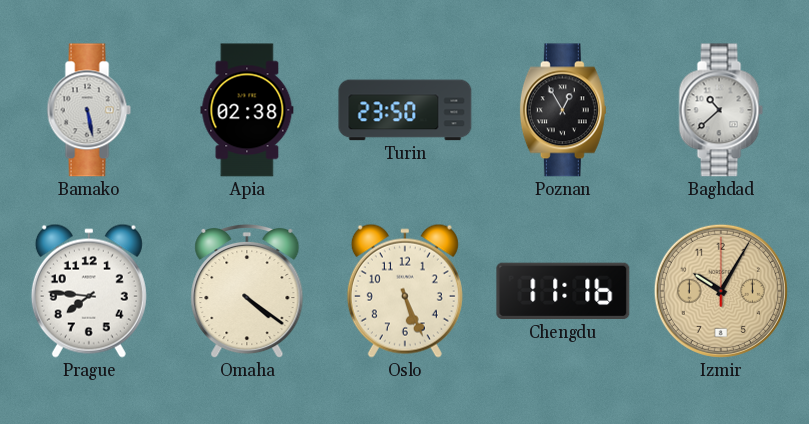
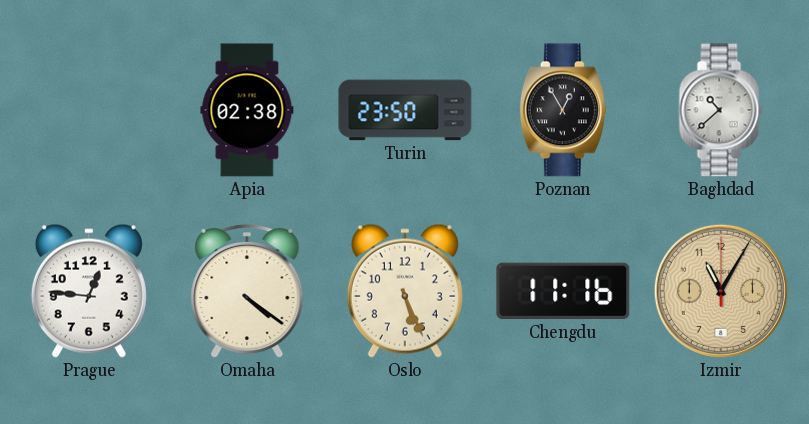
Bamako: 5:28 -> none
Prague: 7:46 -> 12:46
Izmir: 10:05 -> 11:05
